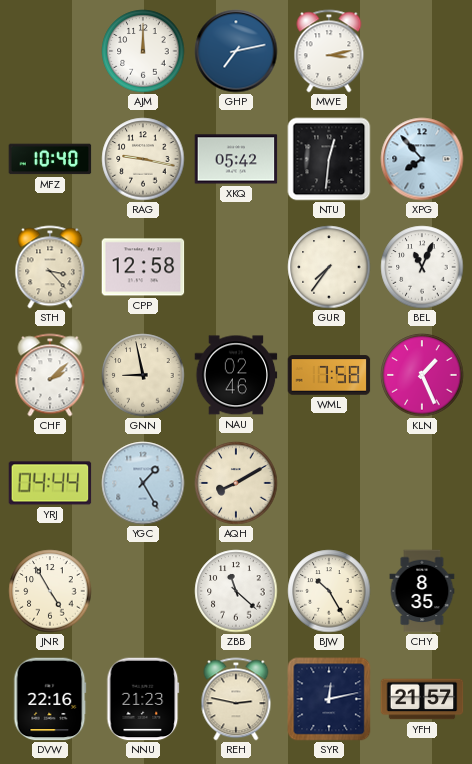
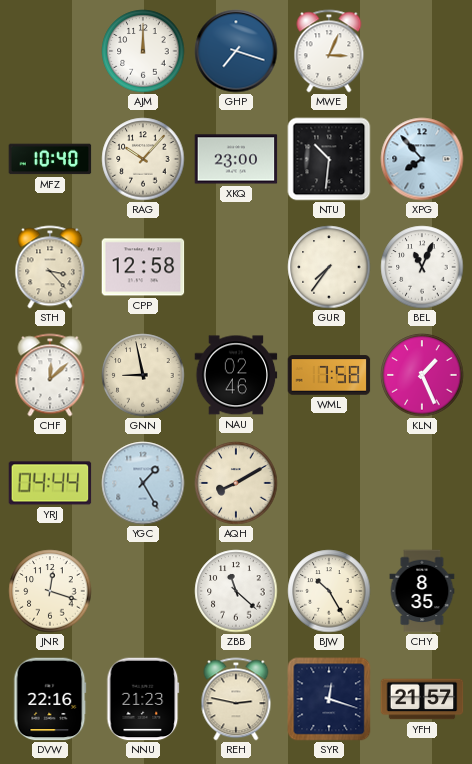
GHP: 7:13 -> 7:18
MWE: 3:13 -> 3:04
RAG: 9:17 -> 10:07
XKQ: 05:42 -> 23:00
NTU: 12:31 -> 10:31
CHF: 2:08 -> 12:08
JNR: 4:55 -> 12:18
SYR: 12:13 -> 12:18
